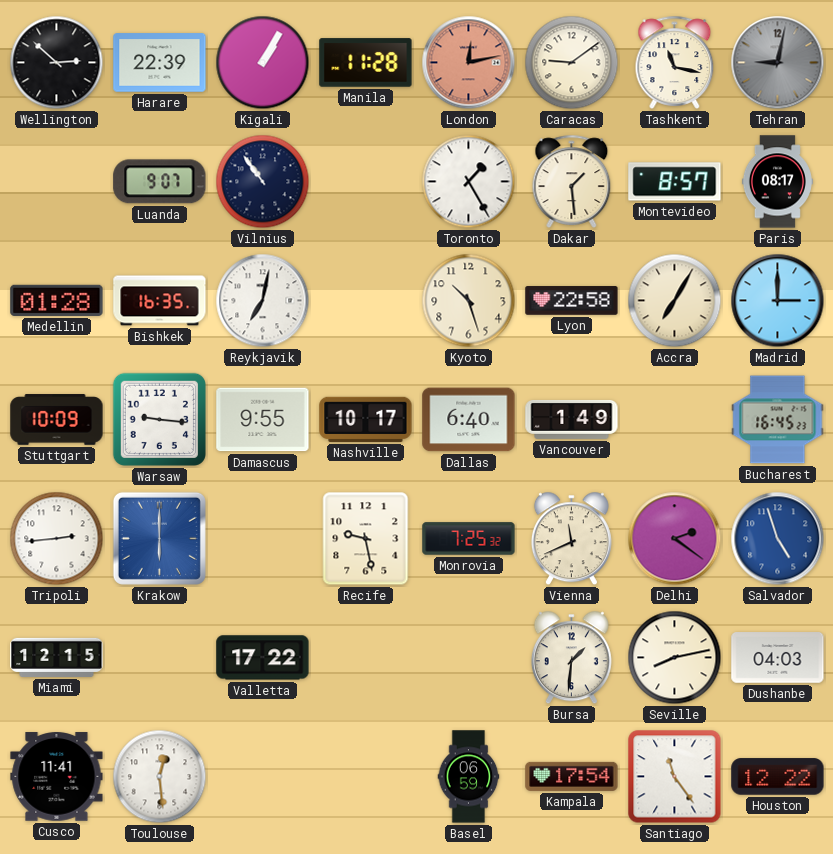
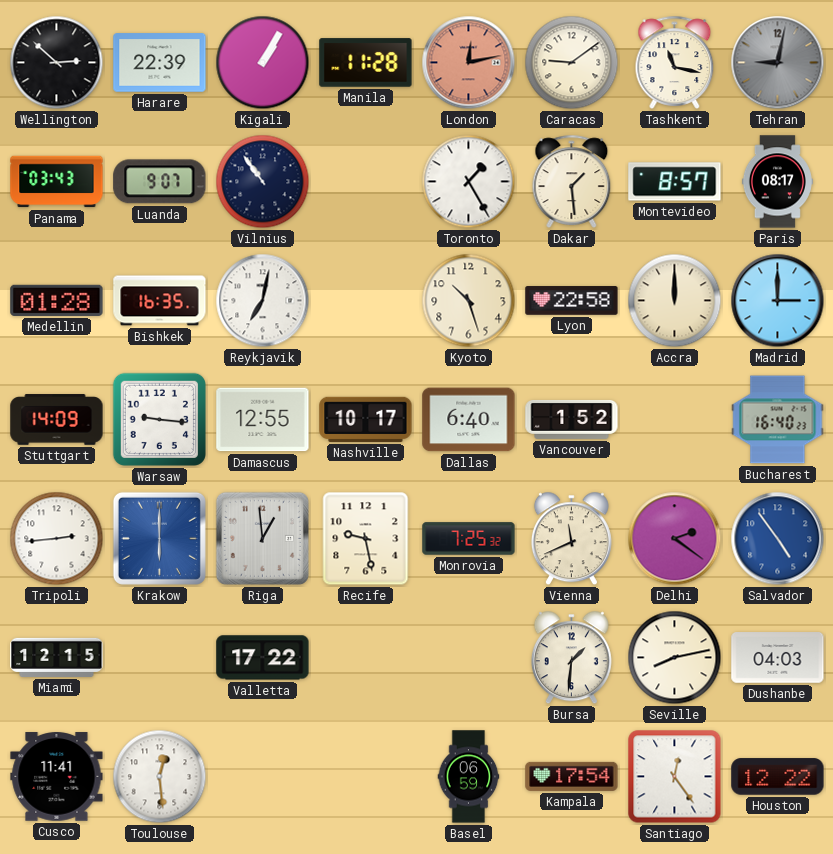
Panama: none -> 03:43
Accra: 7:05 -> 12:00
Stuttgart: 10:09 -> 14:09
Damascus: 9:55 -> 12:55
Vancouver: 1:49 -> 1:52
Bucharest: 16:45 -> 16:40
Riga: none -> 12:59
Salvador: 4:57 -> 4:54
Santiago: 11:24 -> 12:24
